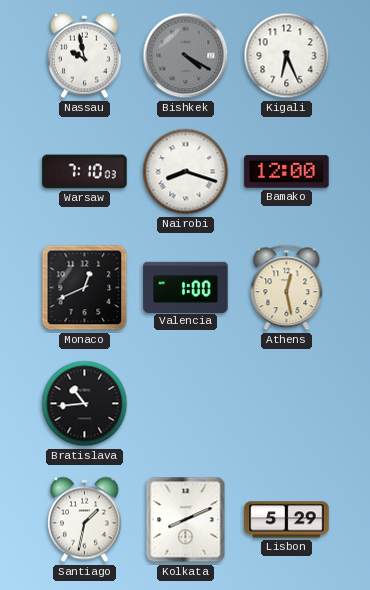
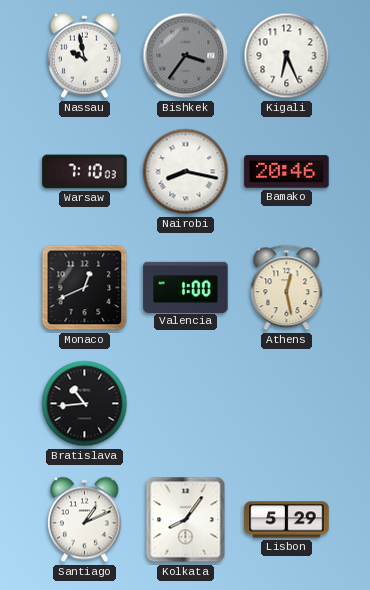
Bishkek: 4:20 -> 3:36
Nairobi: 8:18 -> 8:17
Bamako: 12:00 -> 20:46
Santiago: 1:32 -> 1:11
Kolkata: 8:11 -> 8:06
